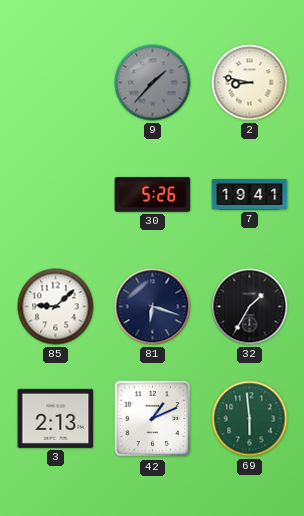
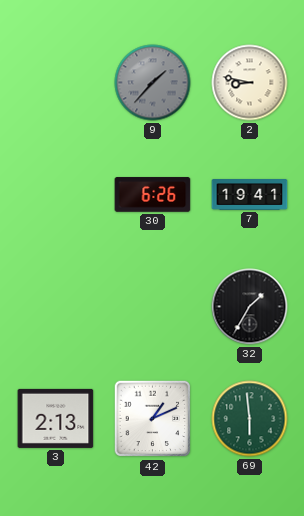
30: 5:26 -> 6:26
85: 9:08 -> none
81: 6:18 -> none
